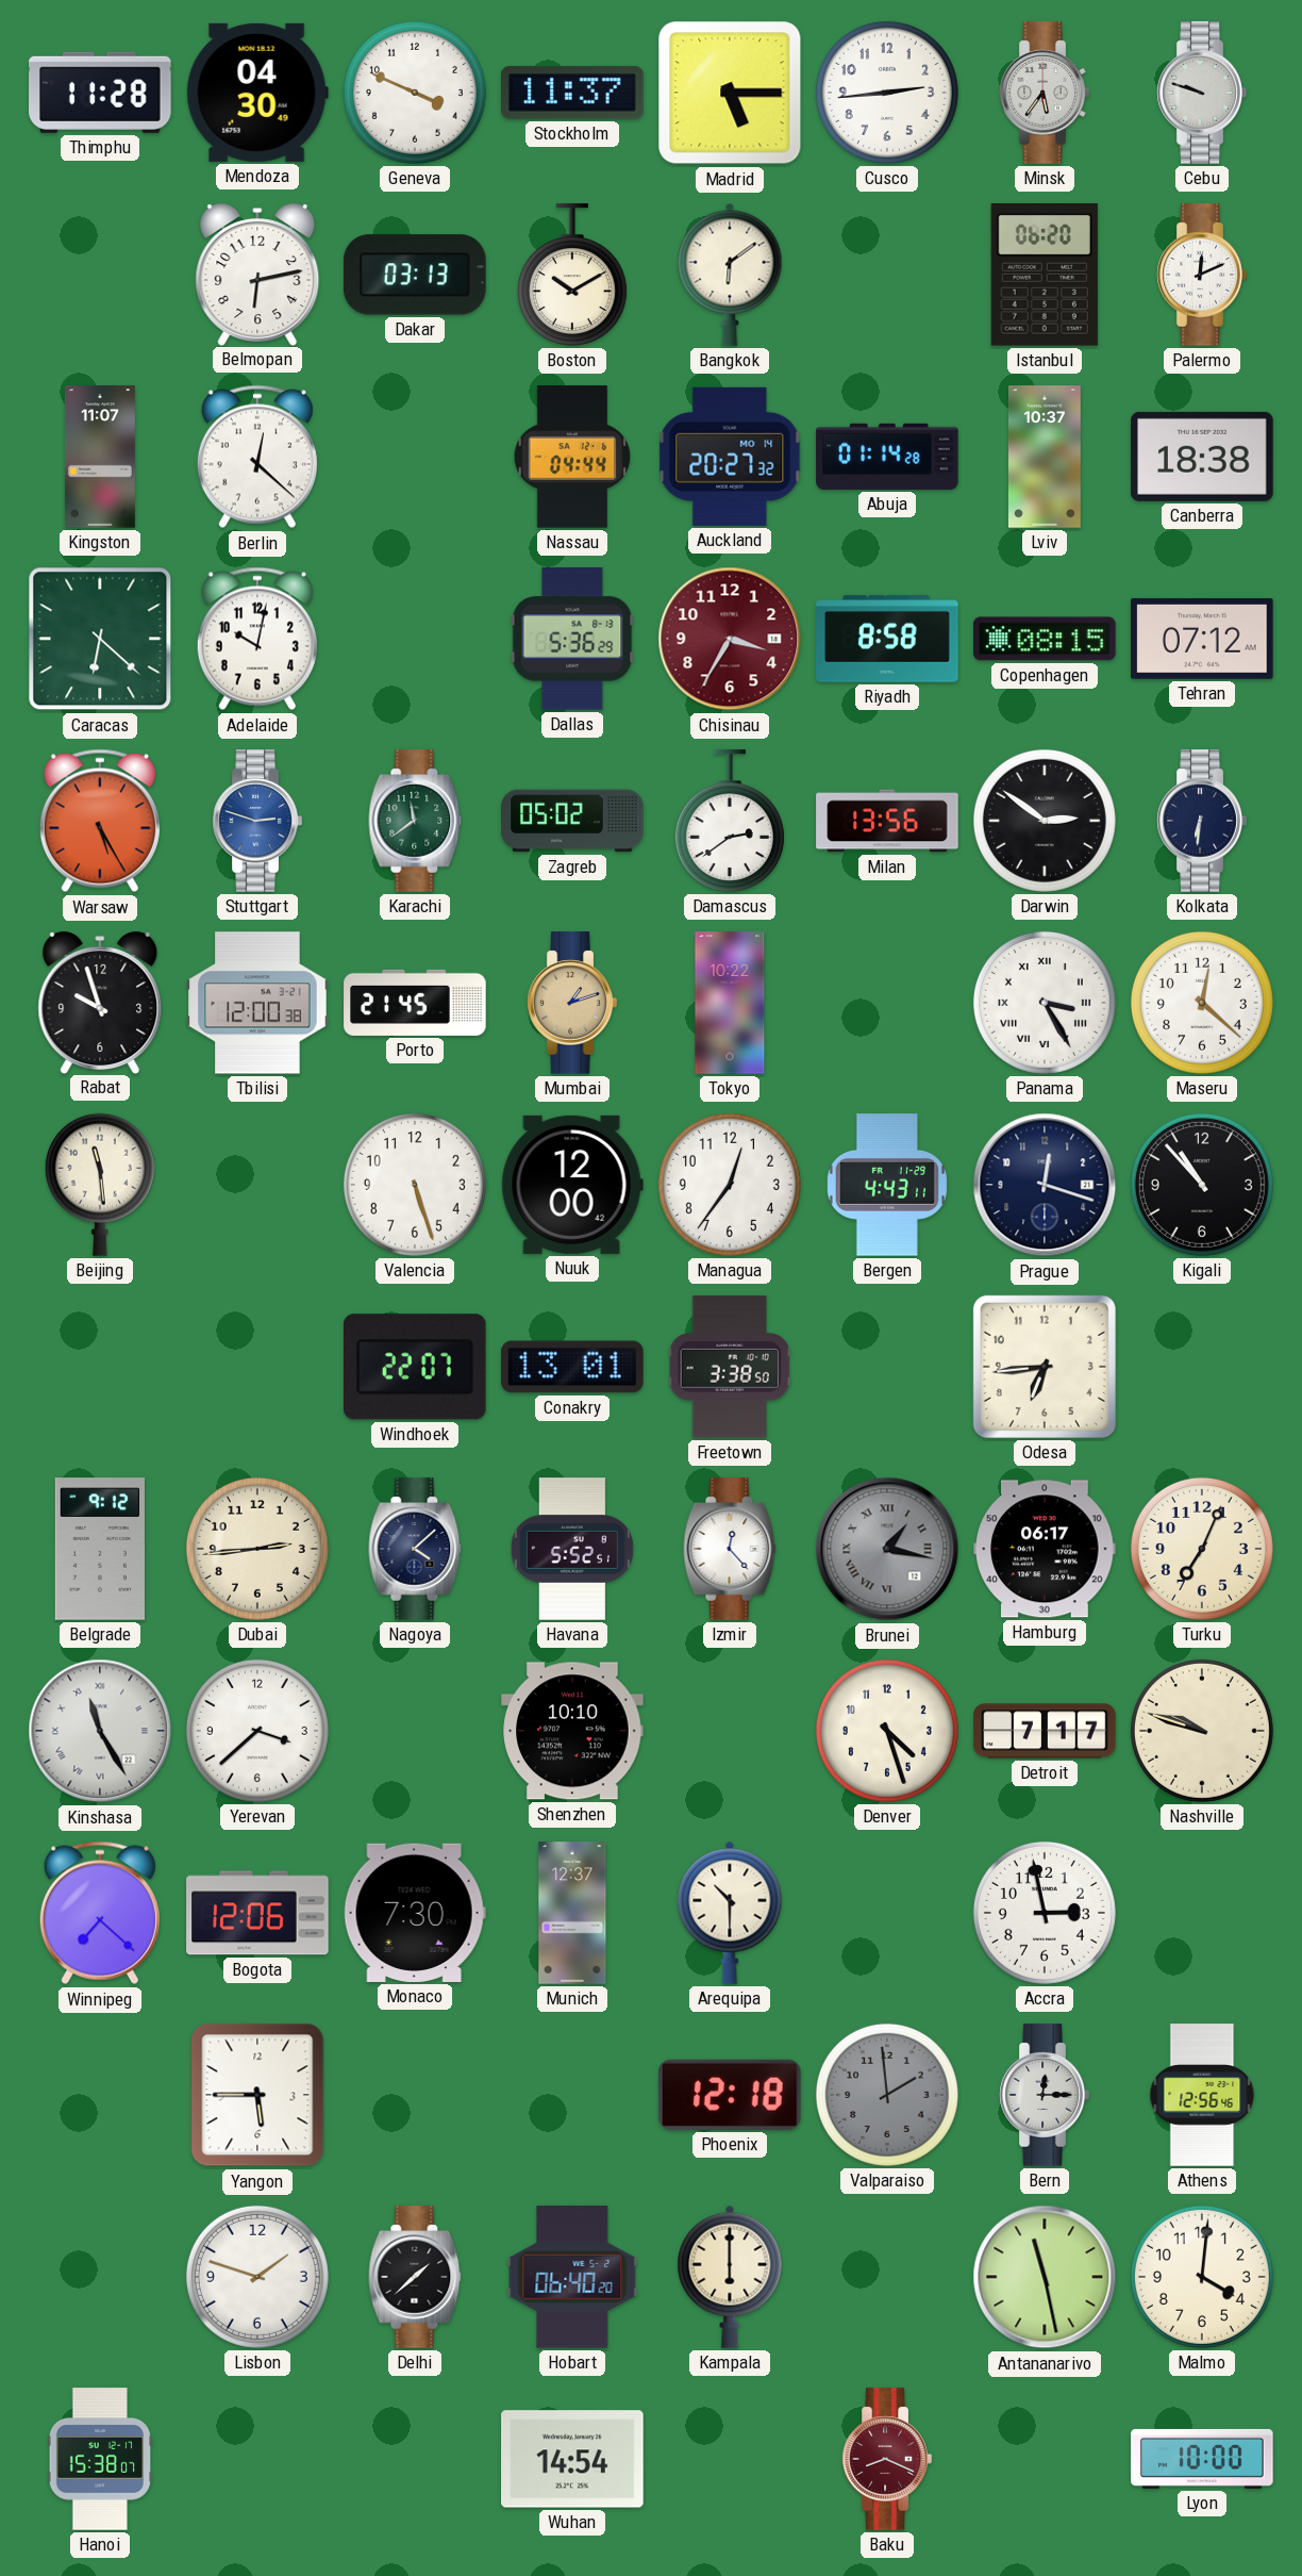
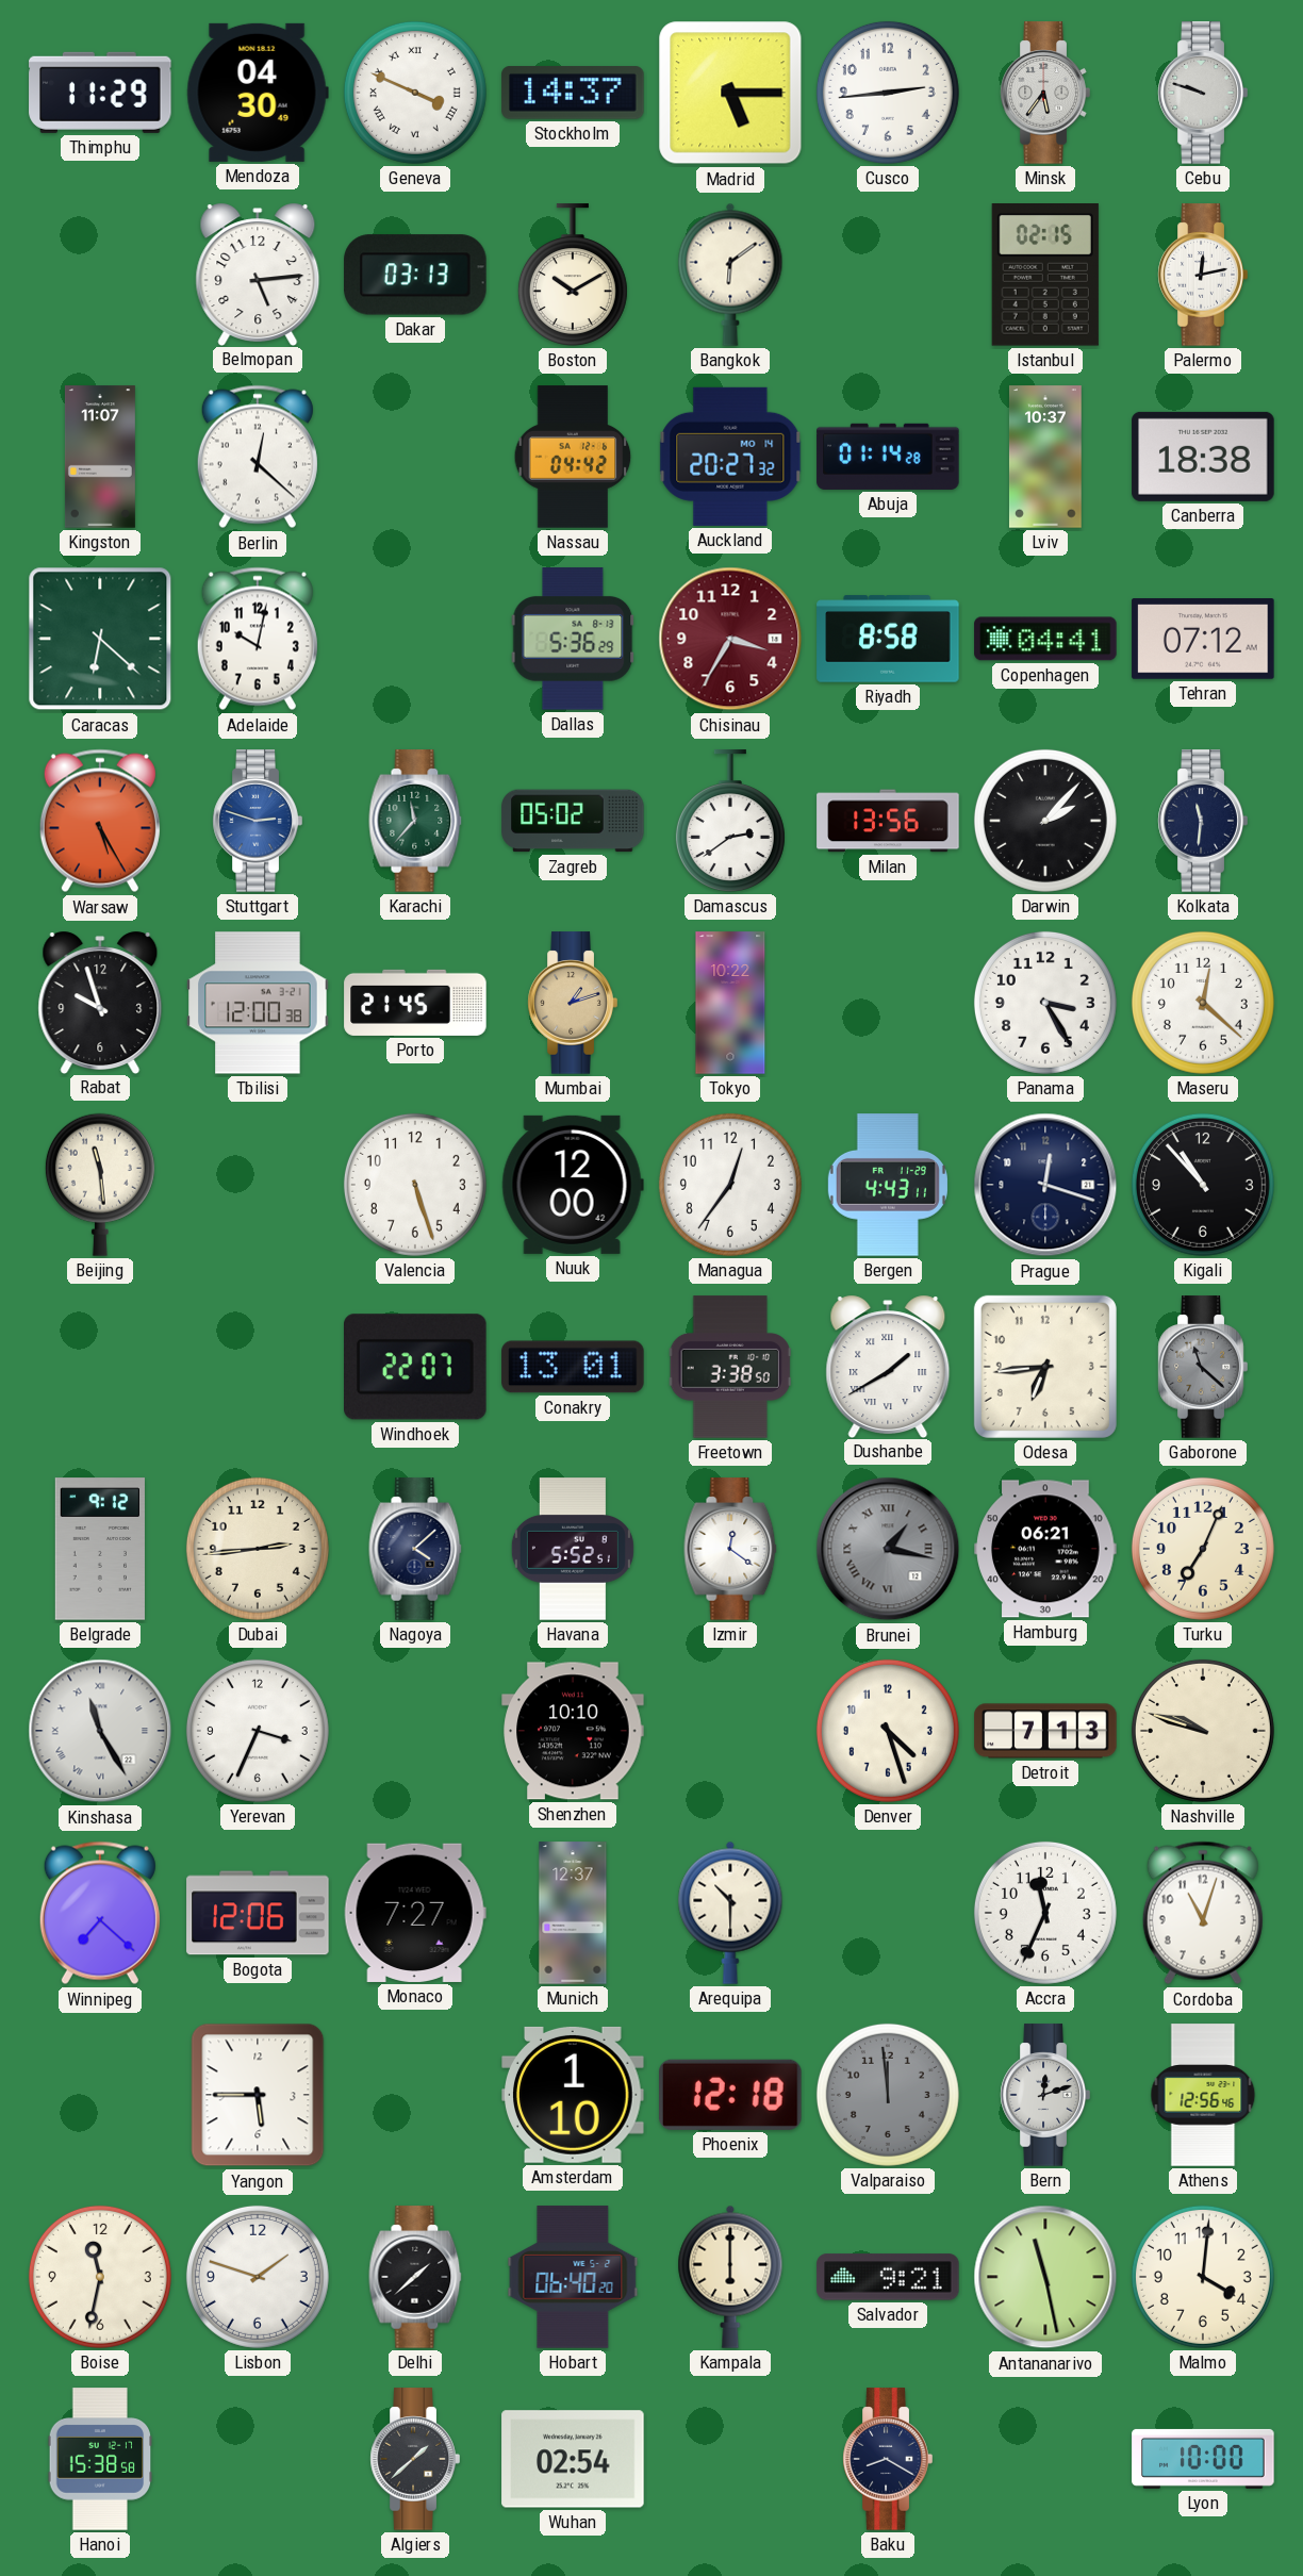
Thimphu: 11:28 -> 11:29
Geneva numerals: Arabic -> Roman
Stockholm: 11:37 -> 14:37
Belmopan: 6:13 -> 5:14
Istanbul: 06:20 -> 02:15
Palermo: 12:11 -> 12:13
Nassau: 04:44 -> 04:42
Copenhagen: 08:15 -> 04:41
Karachi: 11:39 -> 11:37
Darwin: 2:51 -> 2:07
Kolkata: 6:31 -> 11:31
Panama numerals: Roman -> Arabic
Dushanbe: none -> 1:40
Gaborone: none -> 11:22
Izmir: 12:23 -> 12:21
Hamburg: 06:17 -> 06:21
Yerevan: 3:38 -> 3:34
Detroit: 7:17 -> 7:13
Monaco: 7:30 -> 7:27
Accra: 2:58 -> 11:34
Cordoba: none -> 11:03
Amsterdam: none -> 1:10
Valparaiso: 1:59 -> 11:59
Bern: 12:15 -> 12:12
Boise: none -> 11:32
Salvador: none -> 9:21
Hanoi: 15:38:07 -> 15:38:58
Algiers: none -> 1:38
Wuhan: 14:54 -> 02:54
Baku: 8:19 -> 8:20
Baku dial: burgundy -> navy
